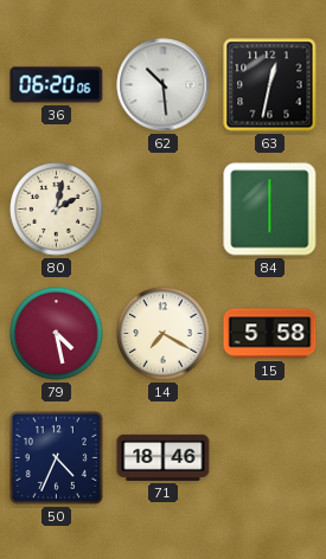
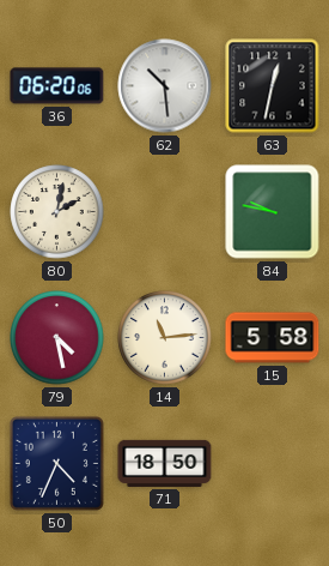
84: 6:00 -> 9:47
14: 7:20 -> 11:14
71: 18:46 -> 18:50
